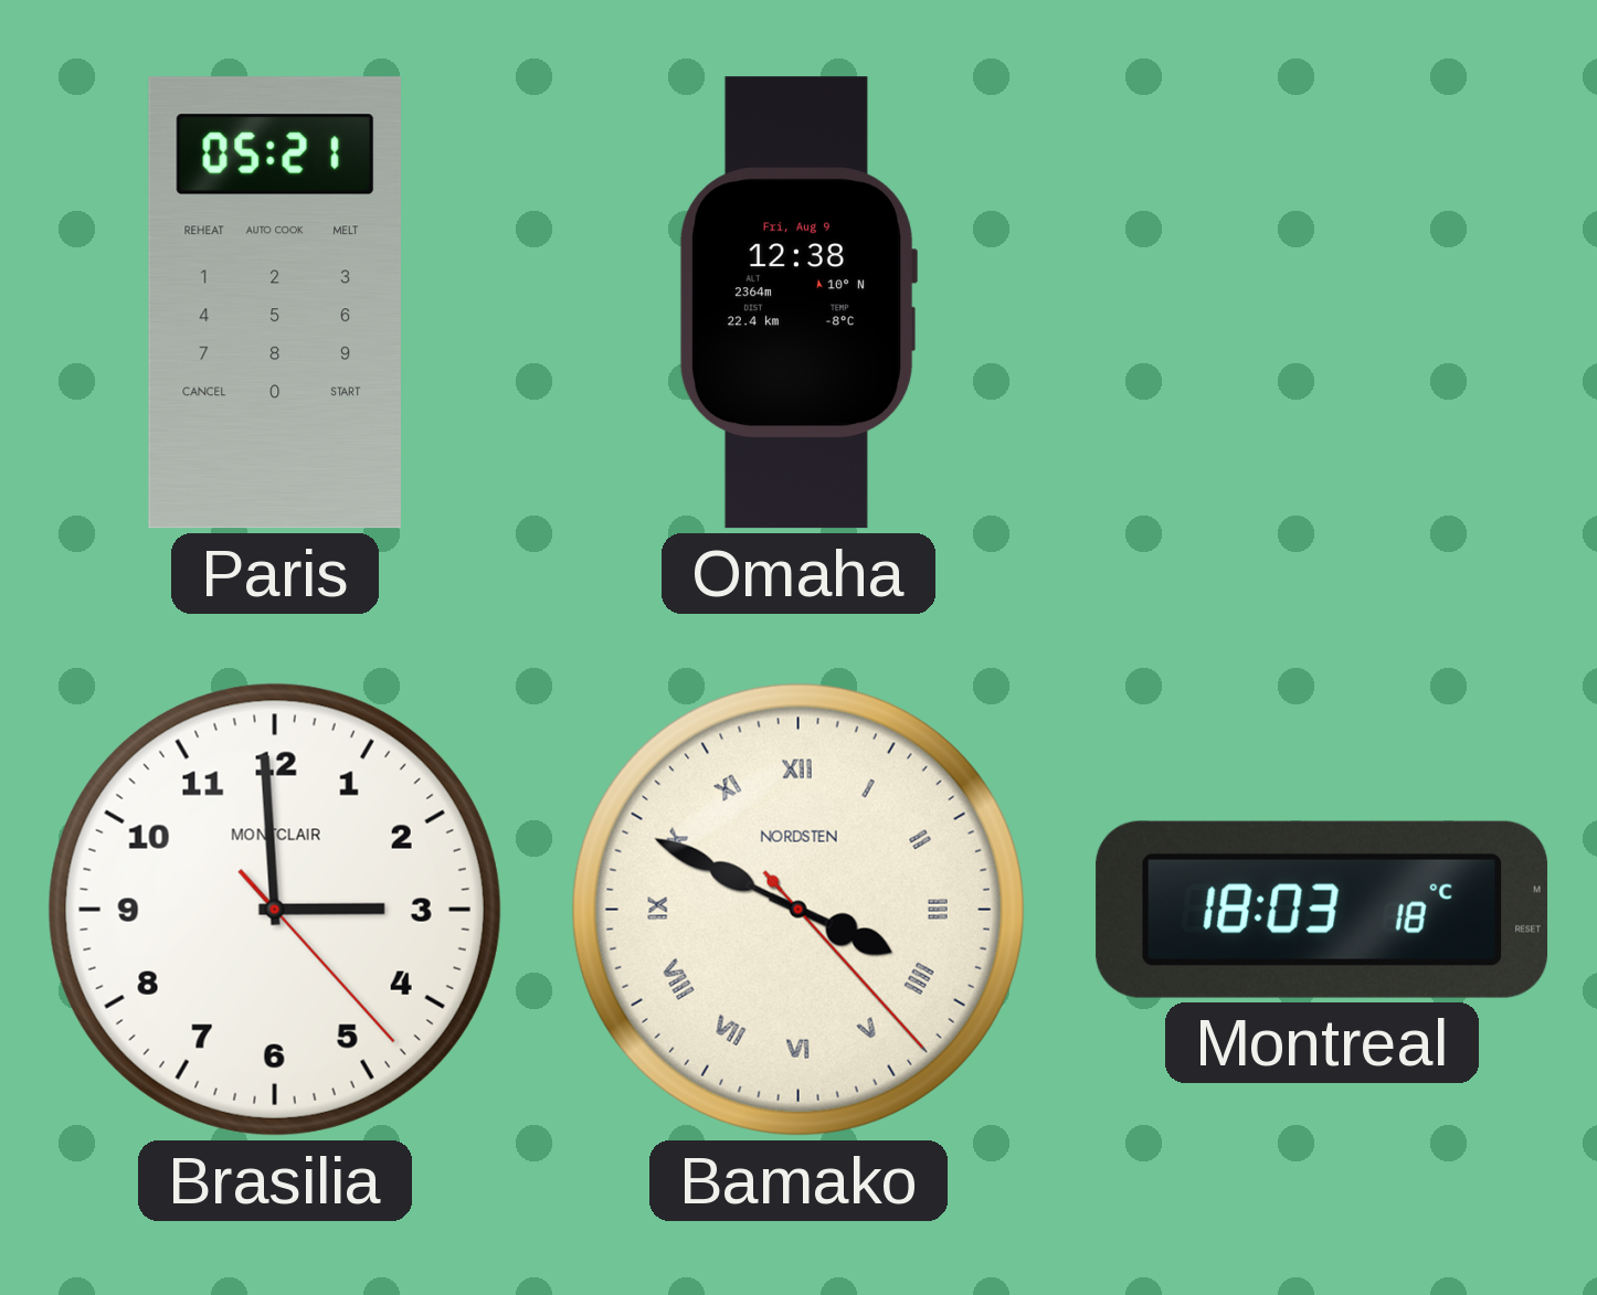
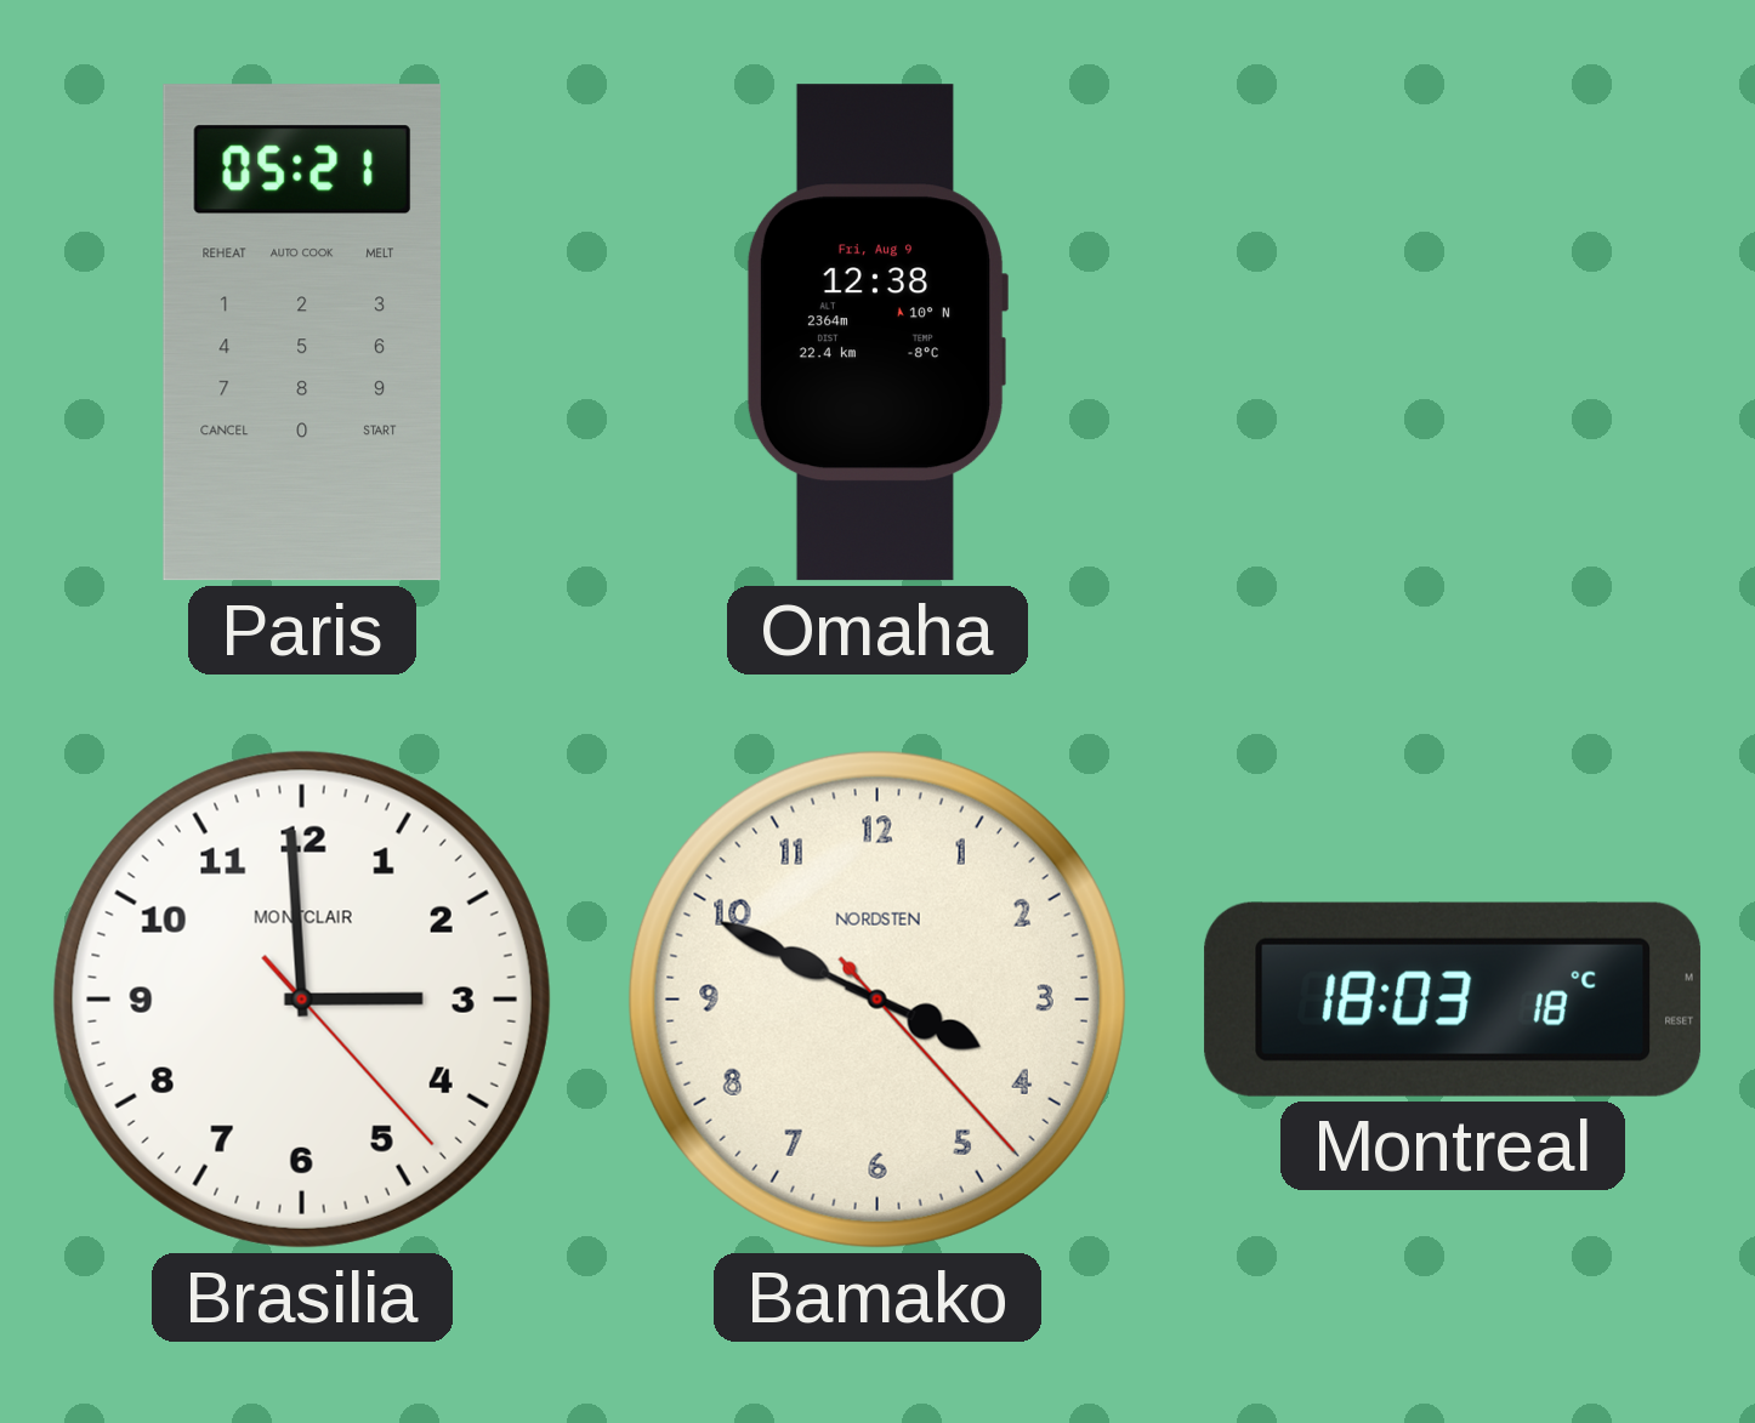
Bamako numerals: Roman -> Arabic
